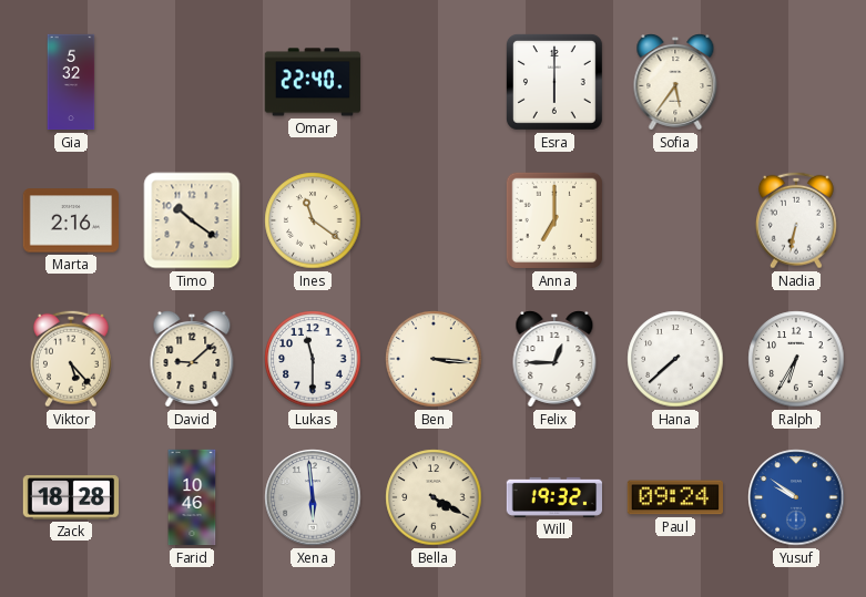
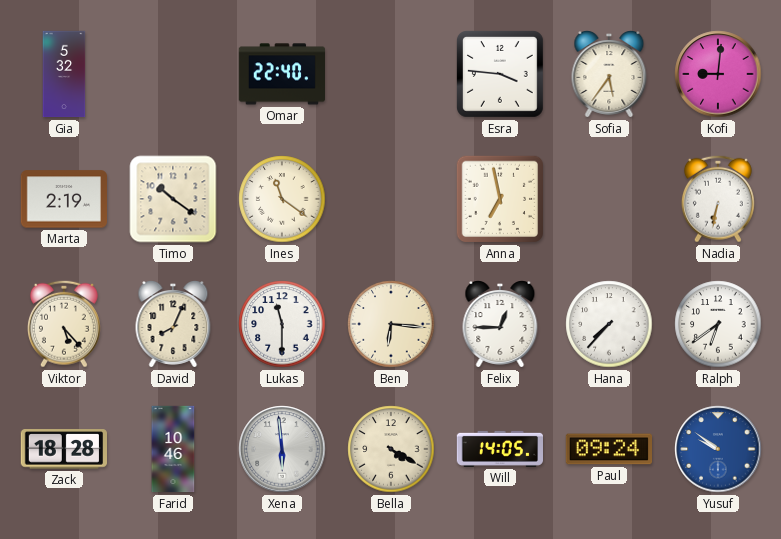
Esra: 6:00 -> 3:46
Kofi: none -> 9:01
Marta: 2:16 -> 2:19
Anna: 7:00 -> 6:58
David: 9:08 -> 8:04
Ben: 3:16 -> 6:16
Hana: 7:38 -> 7:37
Ralph: 6:35 -> 6:39
Will: 19:32 -> 14:05
